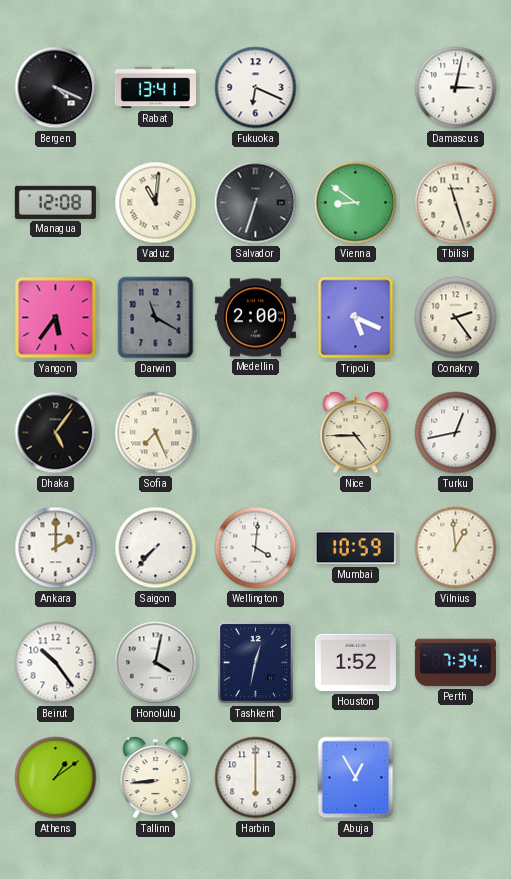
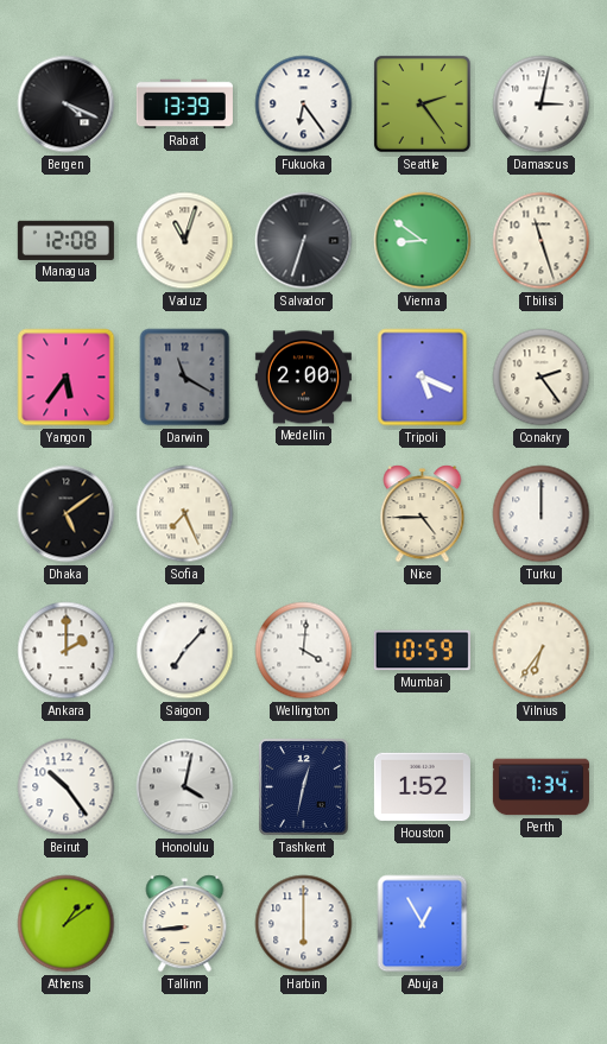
Rabat: 13:41 -> 13:39
Fukuoka: 6:19 -> 6:24
Seattle: none -> 2:24
Vaduz: 11:01 -> 11:03
Dhaka: 5:06 -> 5:09
Turku: 12:43 -> 12:00
Saigon: 7:37 -> 7:07
Vilnius: 12:59 -> 6:36
